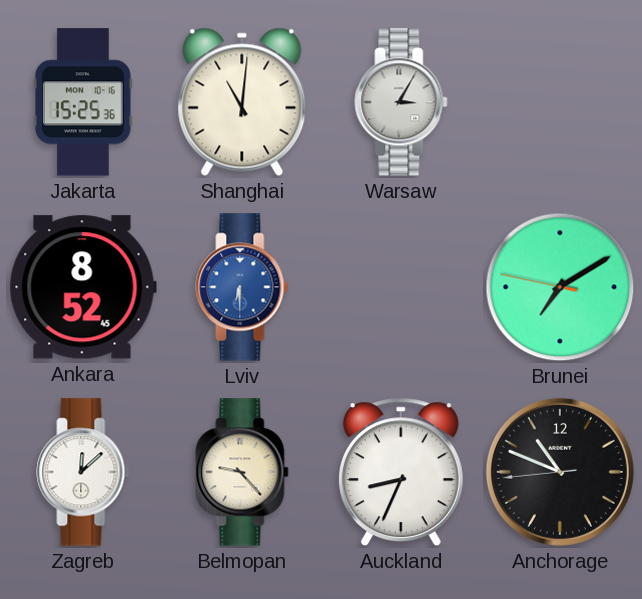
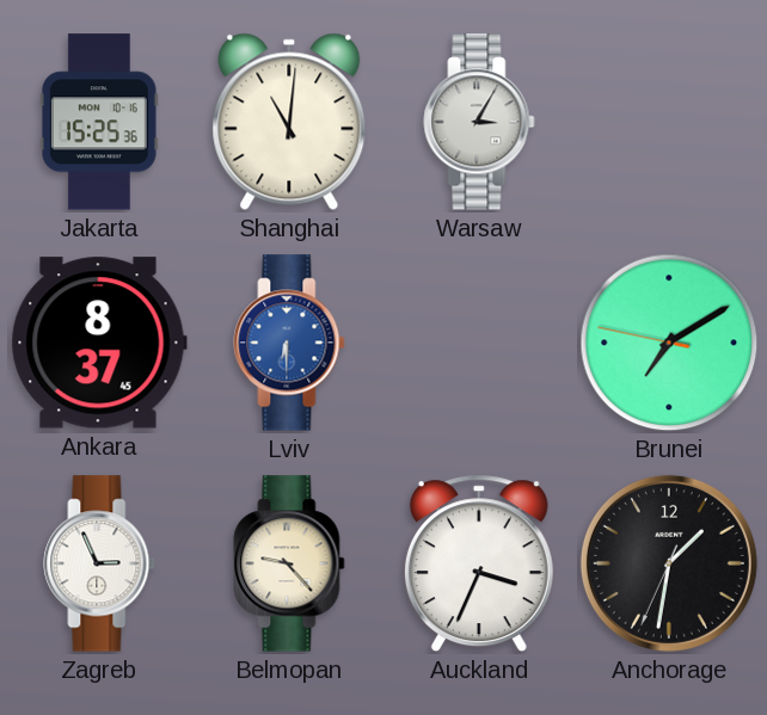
Ankara: 8:52 -> 8:37
Zagreb: 12:08 -> 2:56
Auckland: 8:34 -> 3:34
Anchorage: 10:48 -> 1:31
